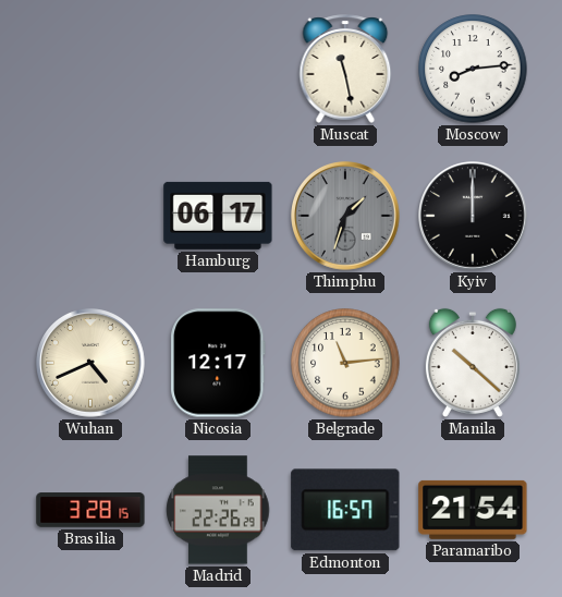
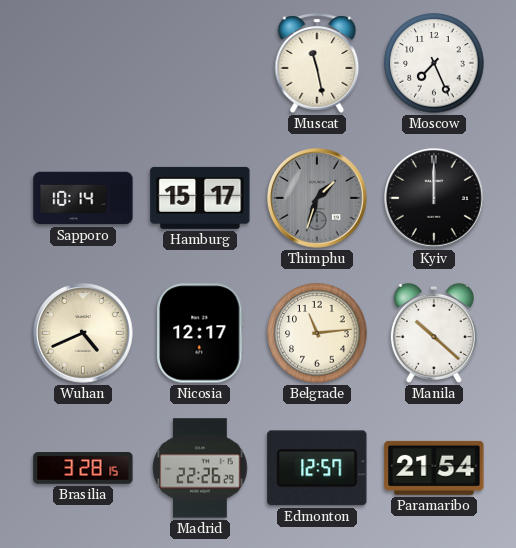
Moscow: 8:14 -> 7:26
Sapporo: none -> 10:14
Hamburg: 06:17 -> 15:17
Edmonton: 16:57 -> 12:57
